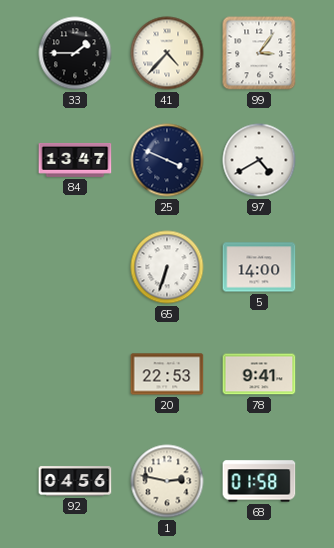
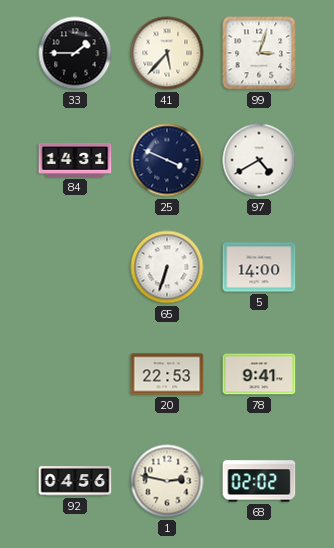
41: 4:37 -> 5:37
99: 3:06 -> 3:03
84: 13:47 -> 14:31
68: 01:58 -> 02:02
